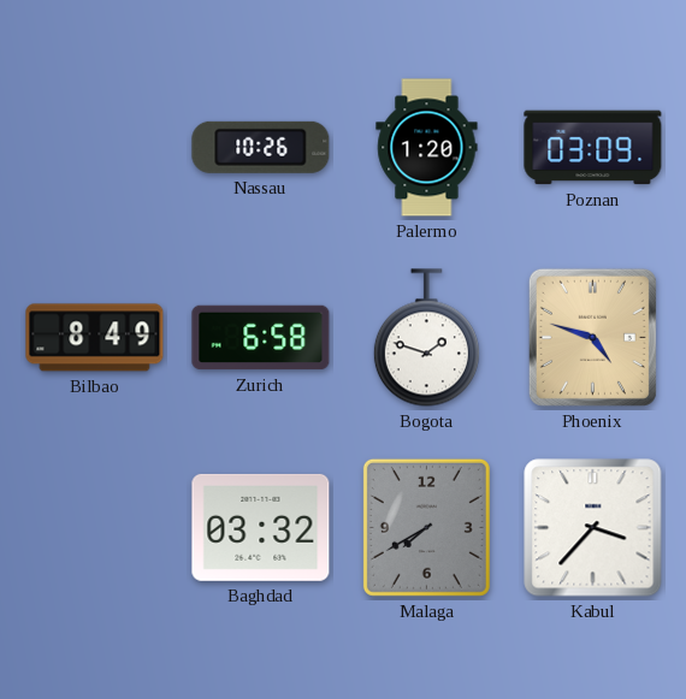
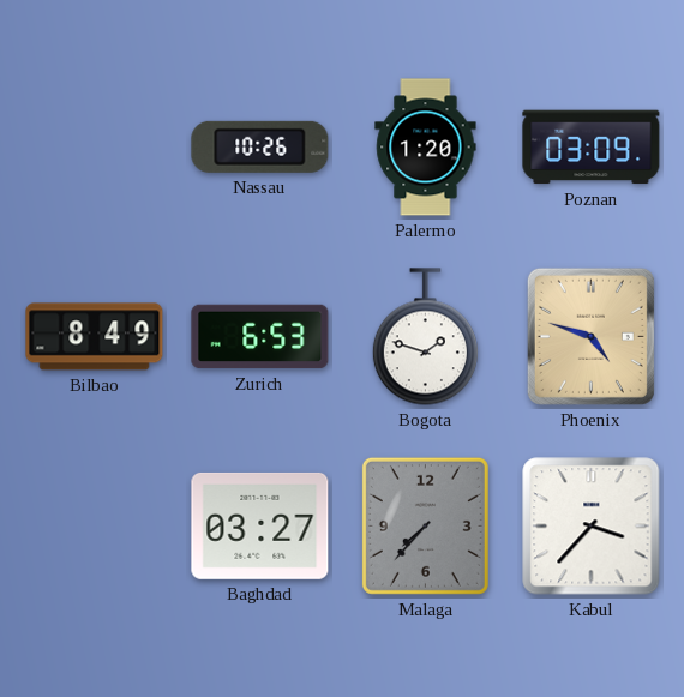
Zurich: 6:58 -> 6:53
Baghdad: 03:32 -> 03:27
Malaga: 7:40 -> 7:37
